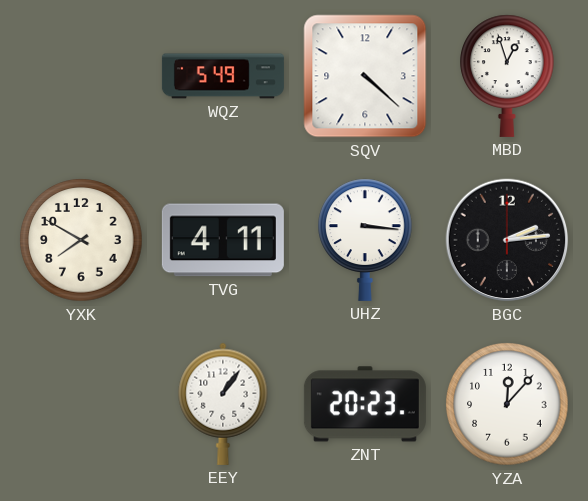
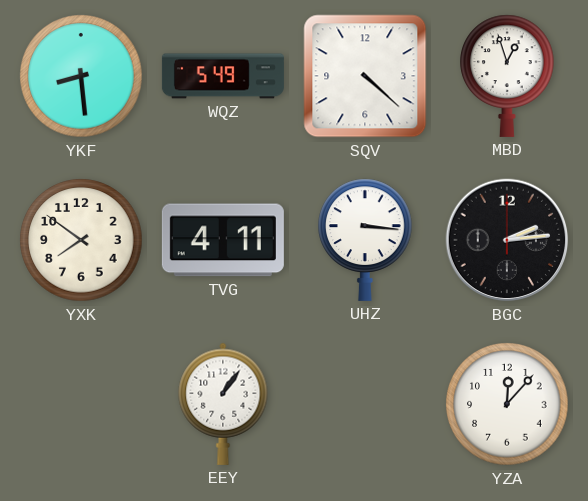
YKF: none -> 8:29
YXK: 7:50 -> 7:51
ZNT: 20:23 -> none
